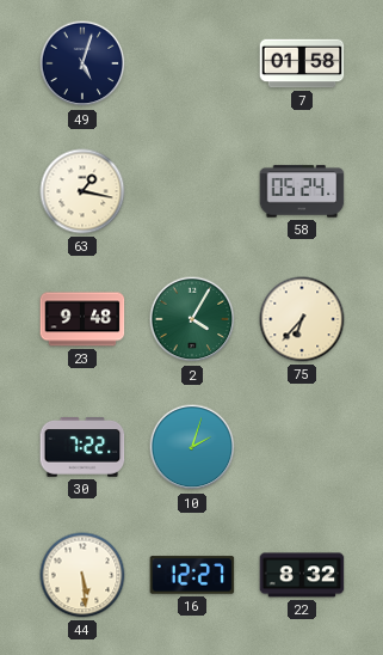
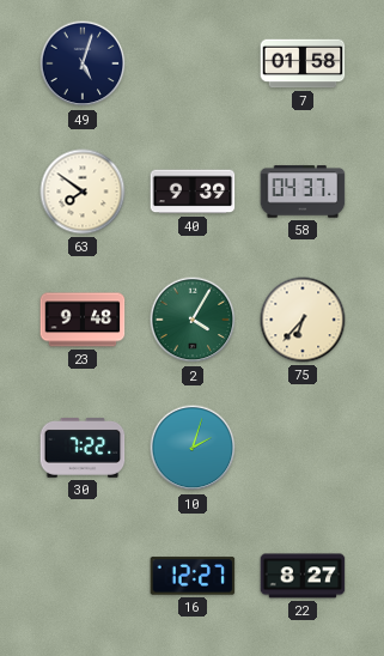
63: 1:17 -> 7:51
40: none -> 9:39
58: 05:24 -> 04:37
44: 5:29 -> none
22: 8:32 -> 8:27
